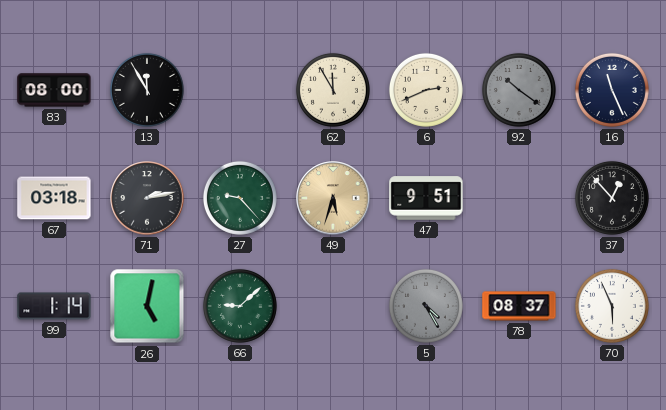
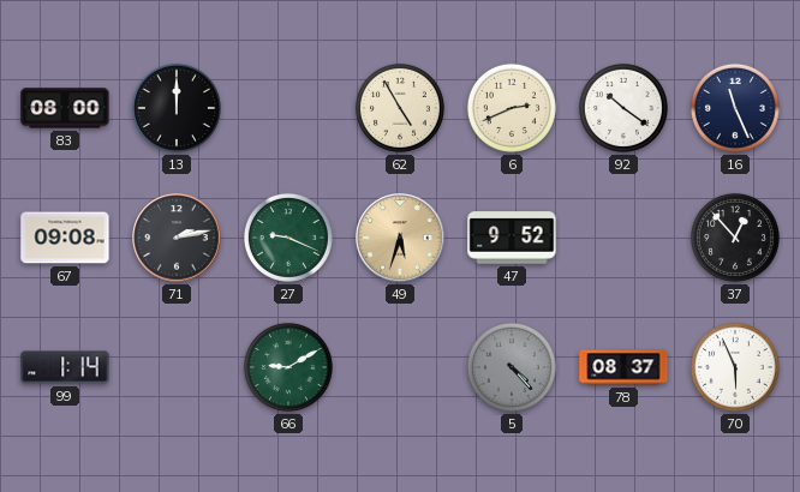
13: 11:55 -> 12:00
62: 11:55 -> 4:55
92 dial: grey -> white
67: 03:18 -> 09:08
27: 9:23 -> 9:19
47: 9:51 -> 9:52
26: 5:02 -> none
66: 9:08 -> 9:10
5: 4:25 -> 4:23
